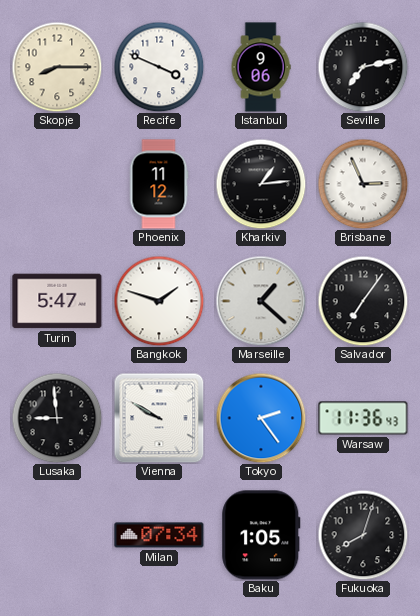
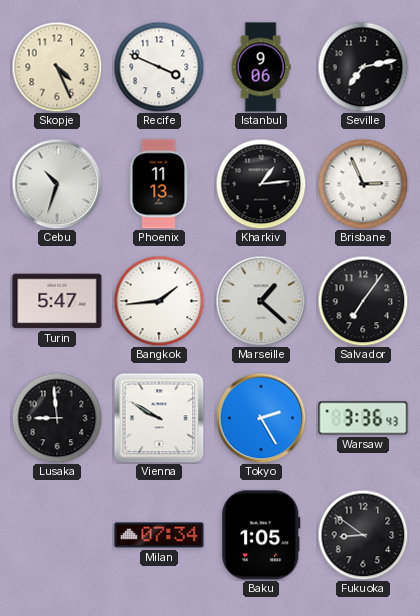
Skopje: 8:15 -> 4:26
Cebu: none -> 10:33
Phoenix: 11:12 -> 11:13
Bangkok: 1:48 -> 1:44
Tokyo: 2:24 -> 2:25
Warsaw: 11:36 -> 3:36
Fukuoka: 8:03 -> 8:51
